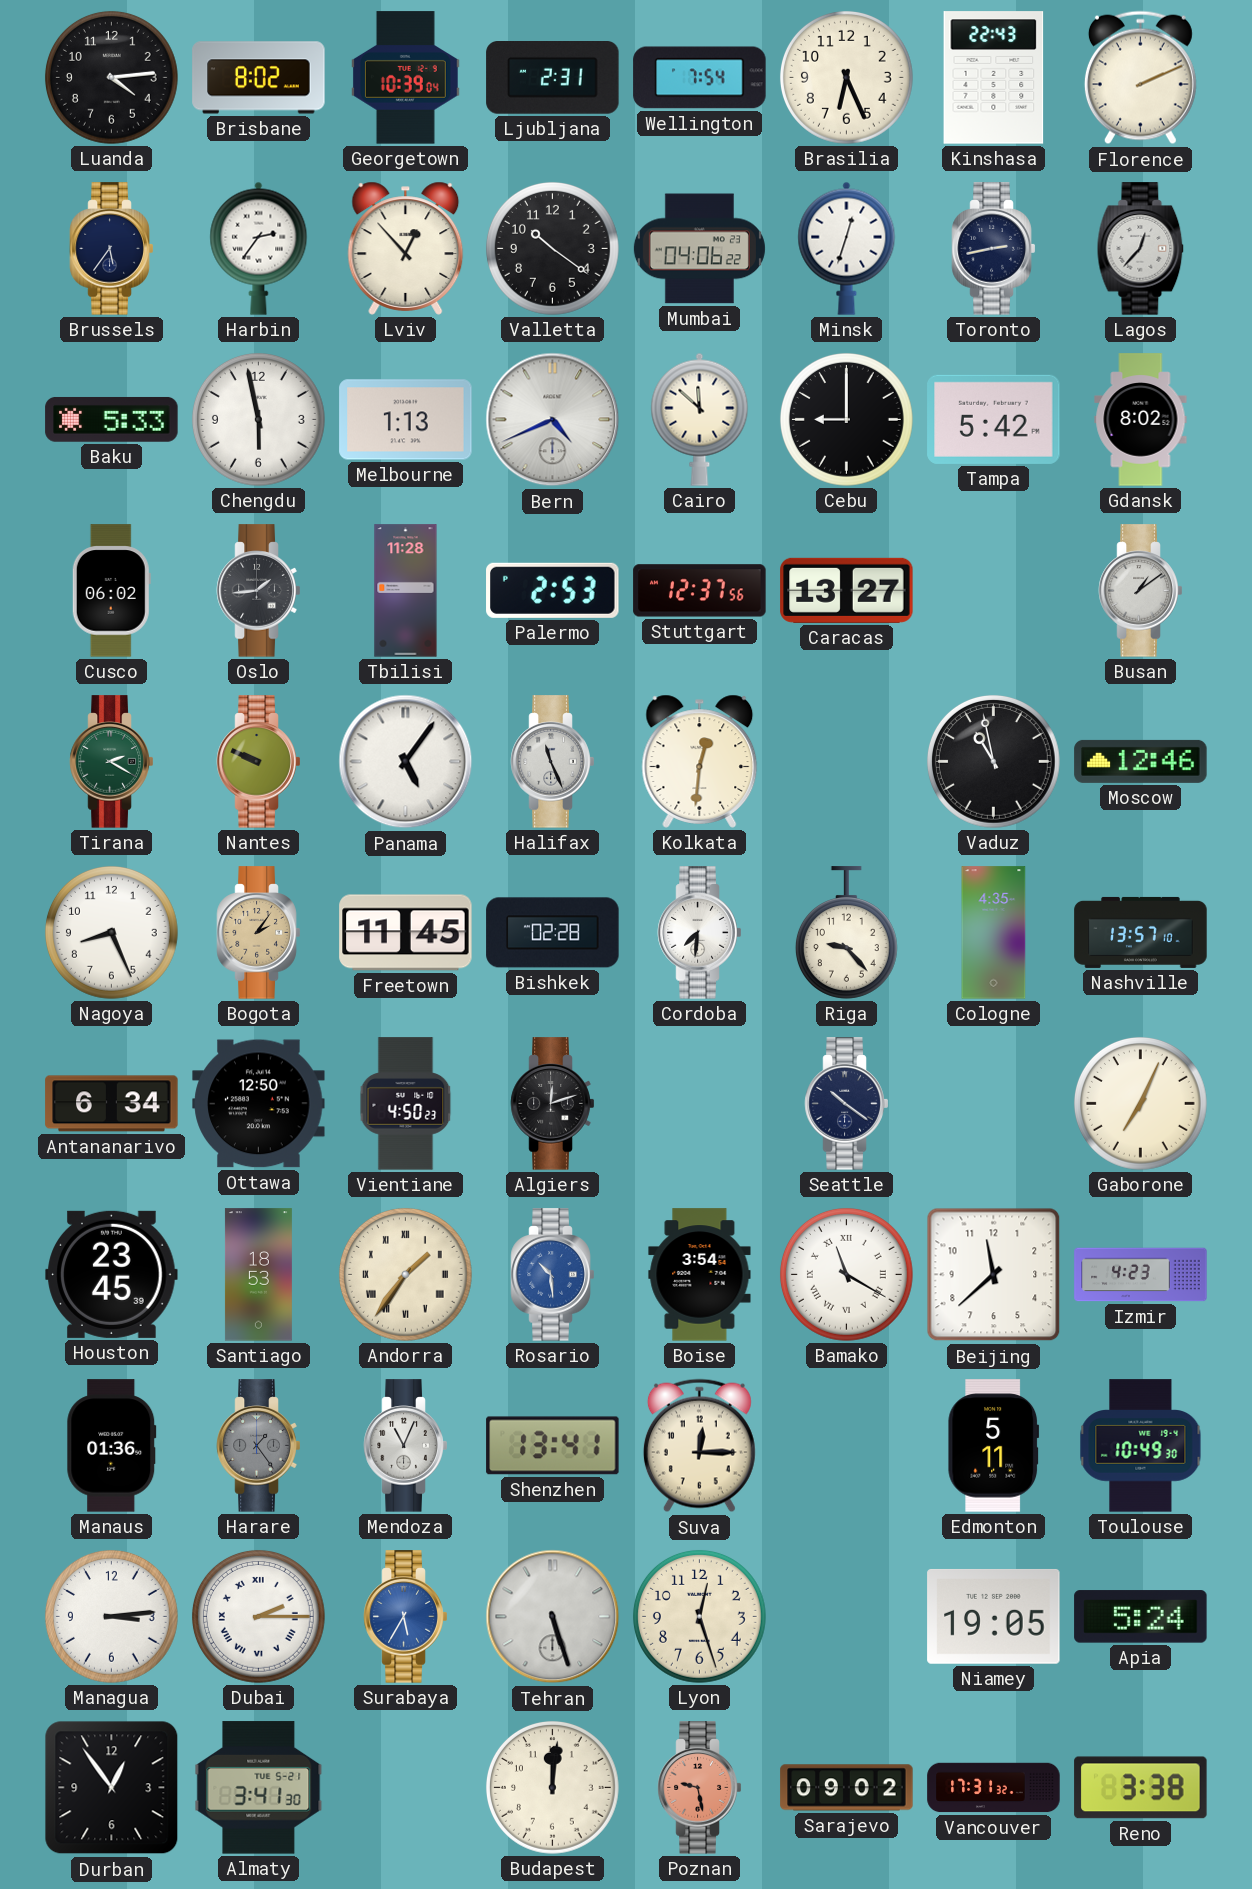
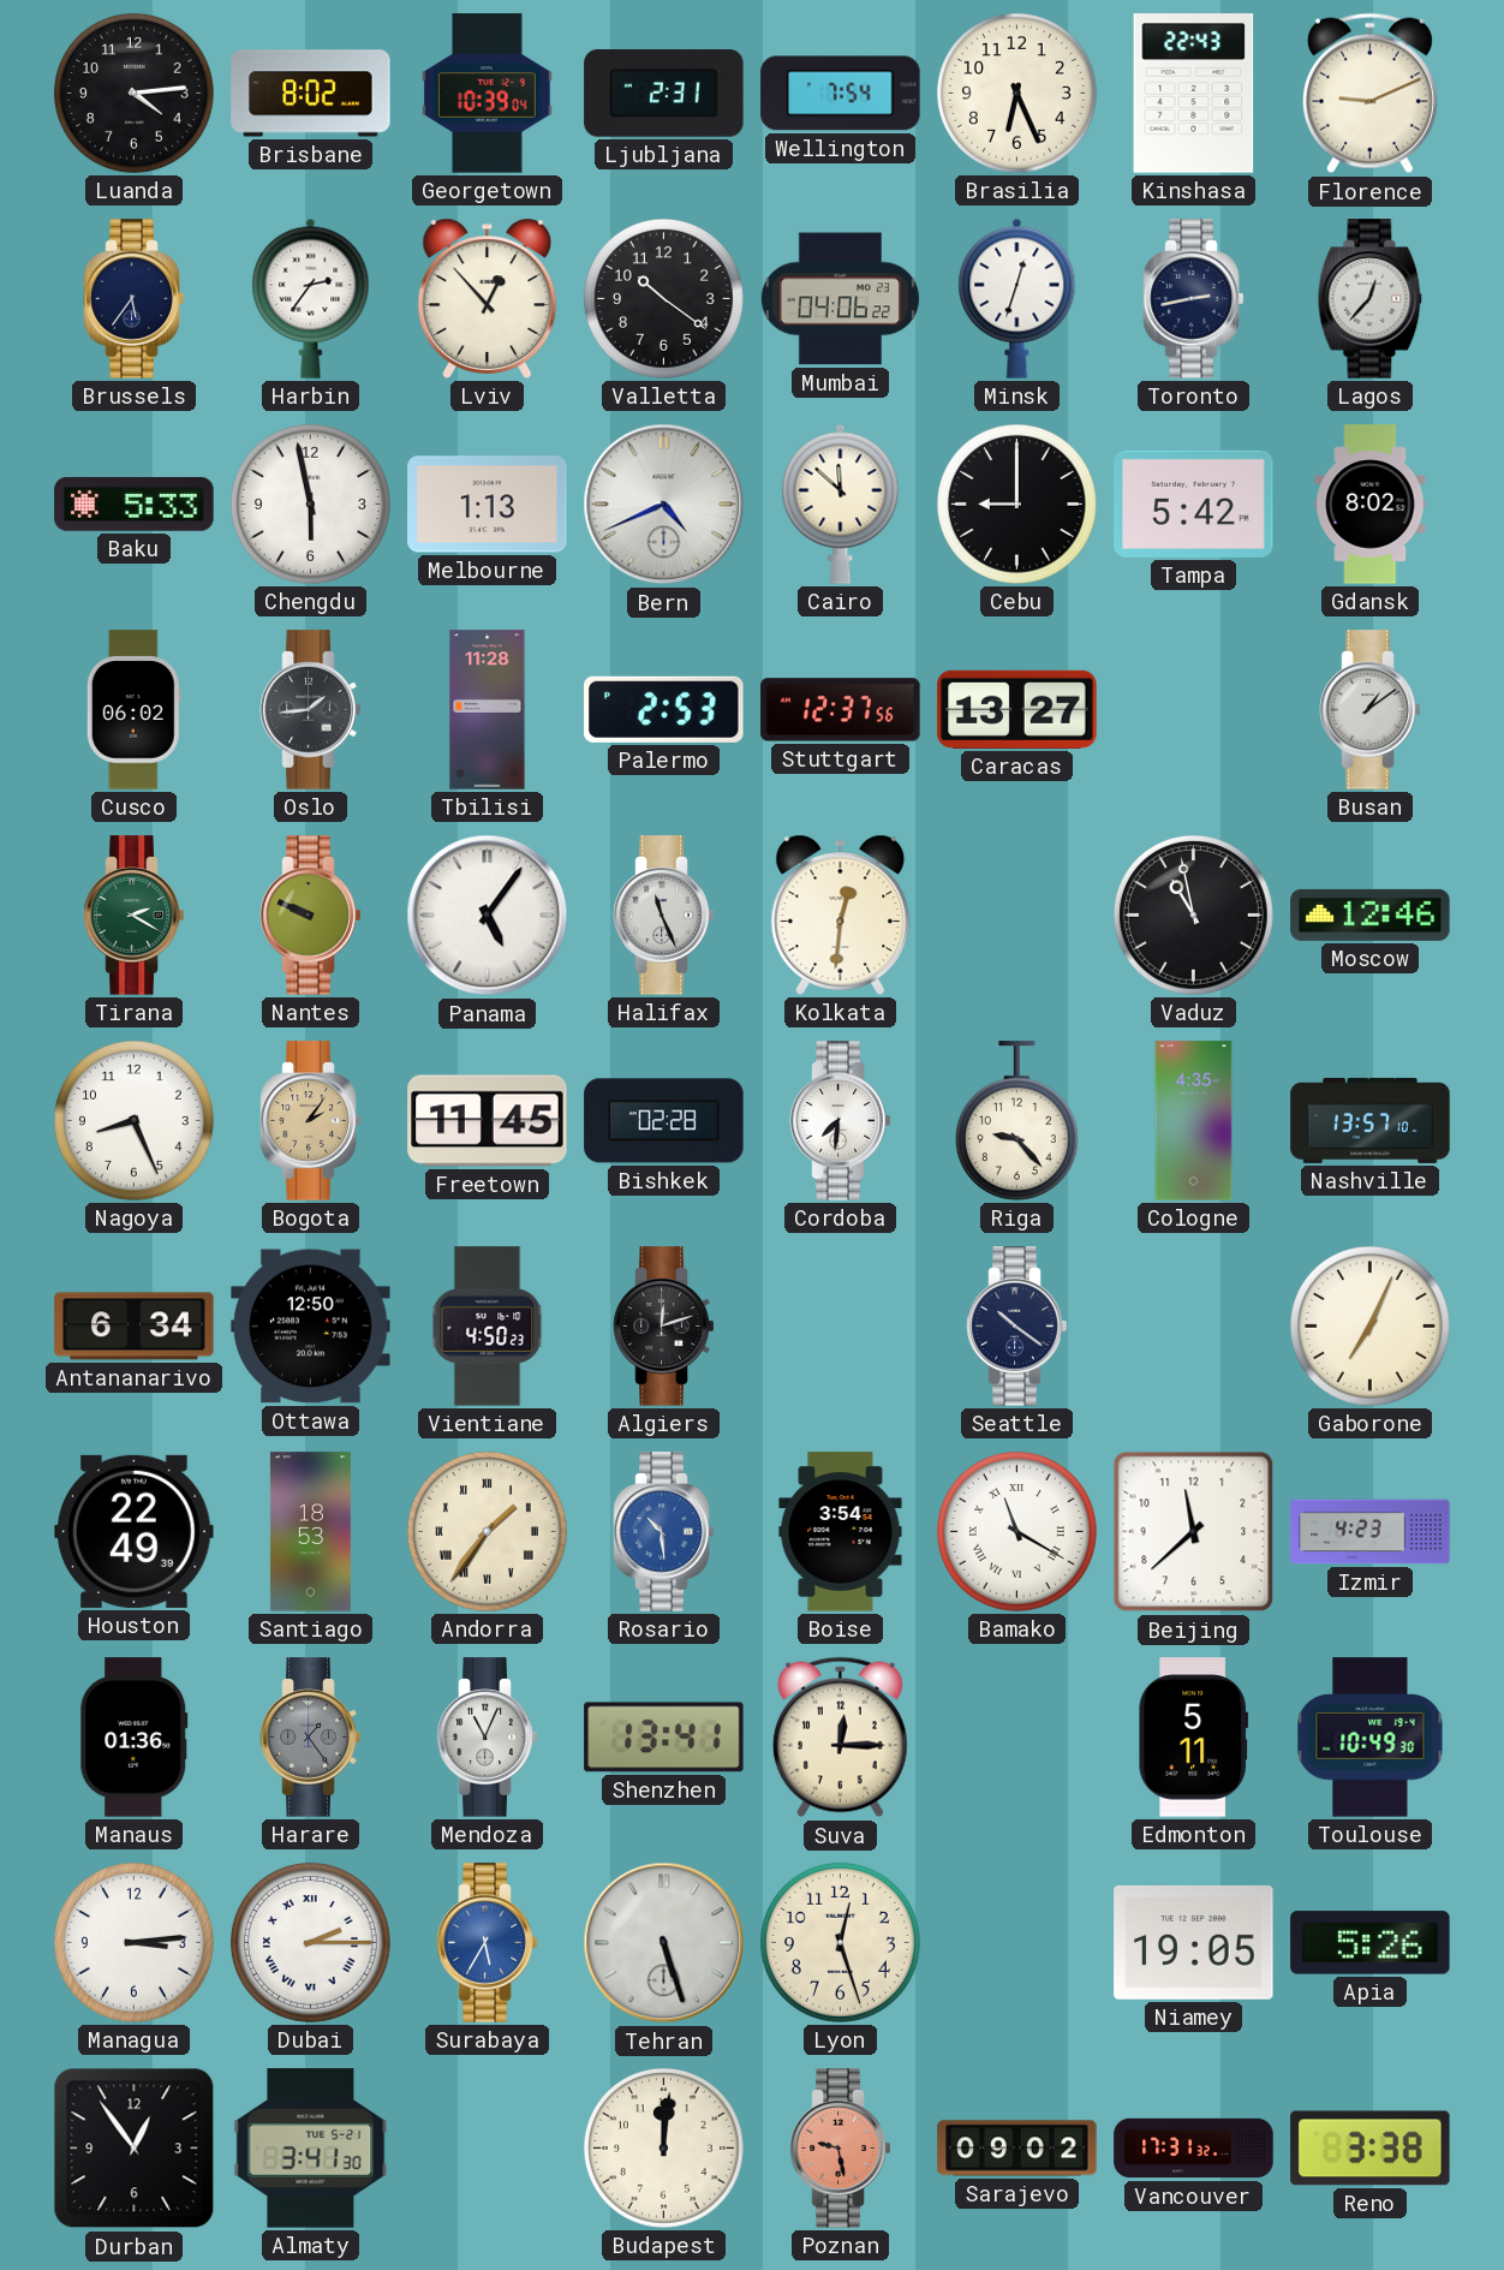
Florence: 2:11 -> 9:11
Houston: 23:45 -> 22:49
Apia: 5:24 -> 5:26
